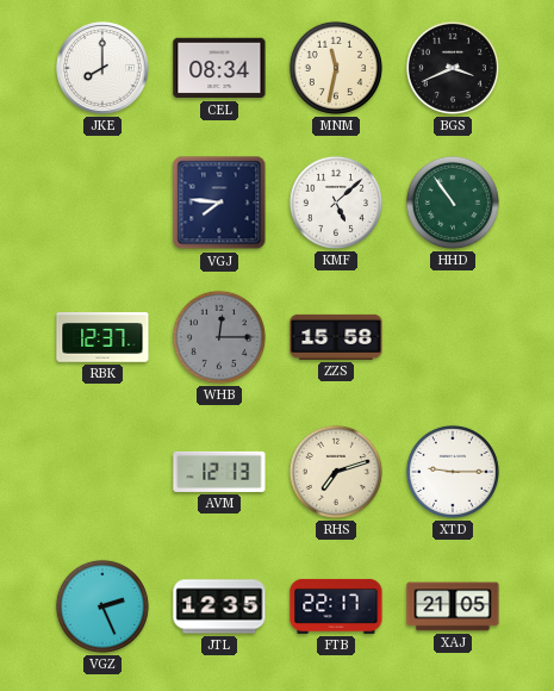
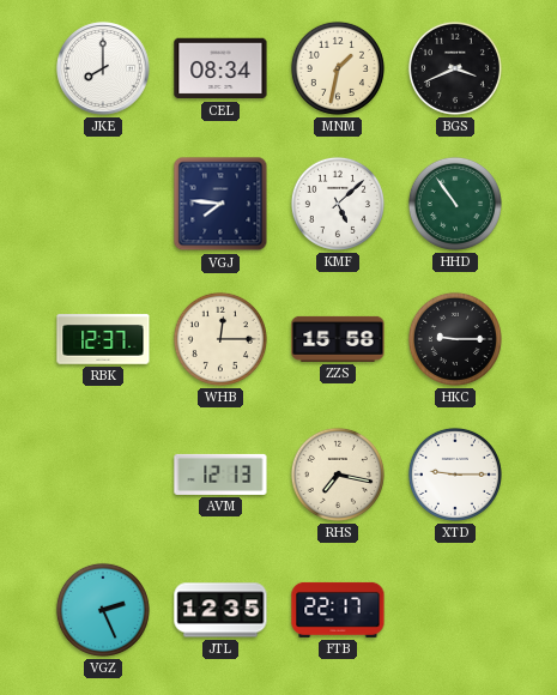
MNM: 11:32 -> 1:32
WHB dial: grey -> cream
HKC: none -> 9:15
RHS: 7:12 -> 7:17
XAJ: 21:05 -> none
